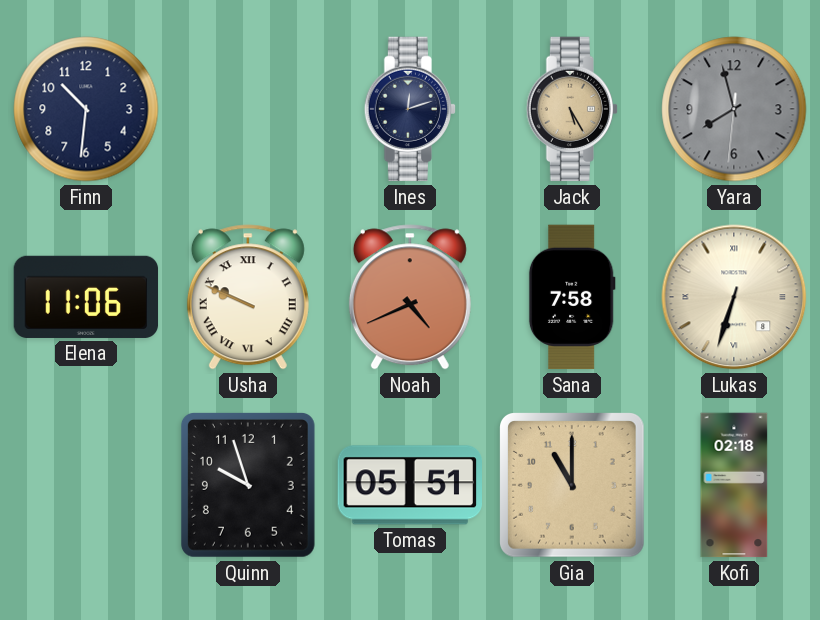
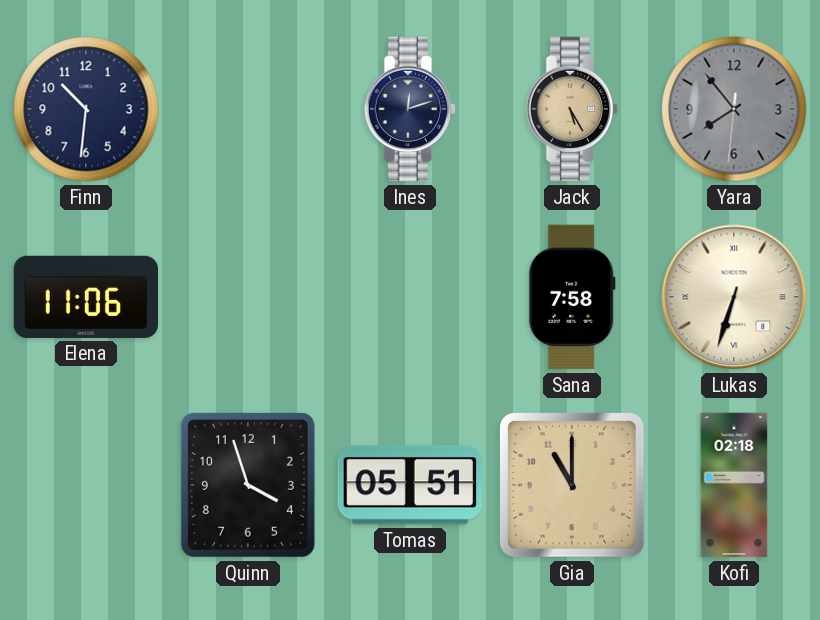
Yara: 7:57 -> 7:53
Usha: 9:49 -> none
Noah: 4:41 -> none
Quinn: 9:57 -> 3:57
